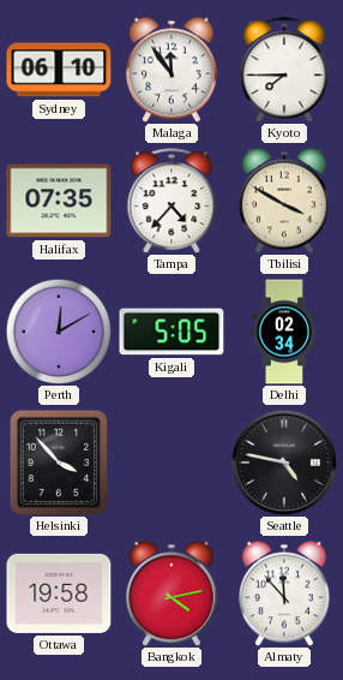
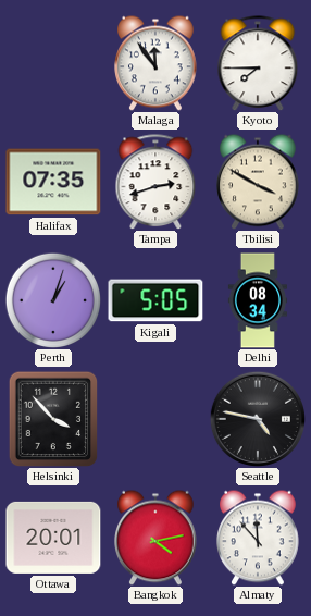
Sydney: 06:10 -> none
Tampa: 4:37 -> 2:42
Perth: 12:10 -> 1:03
Delhi: 02:34 -> 08:34
Ottawa: 19:58 -> 20:01
